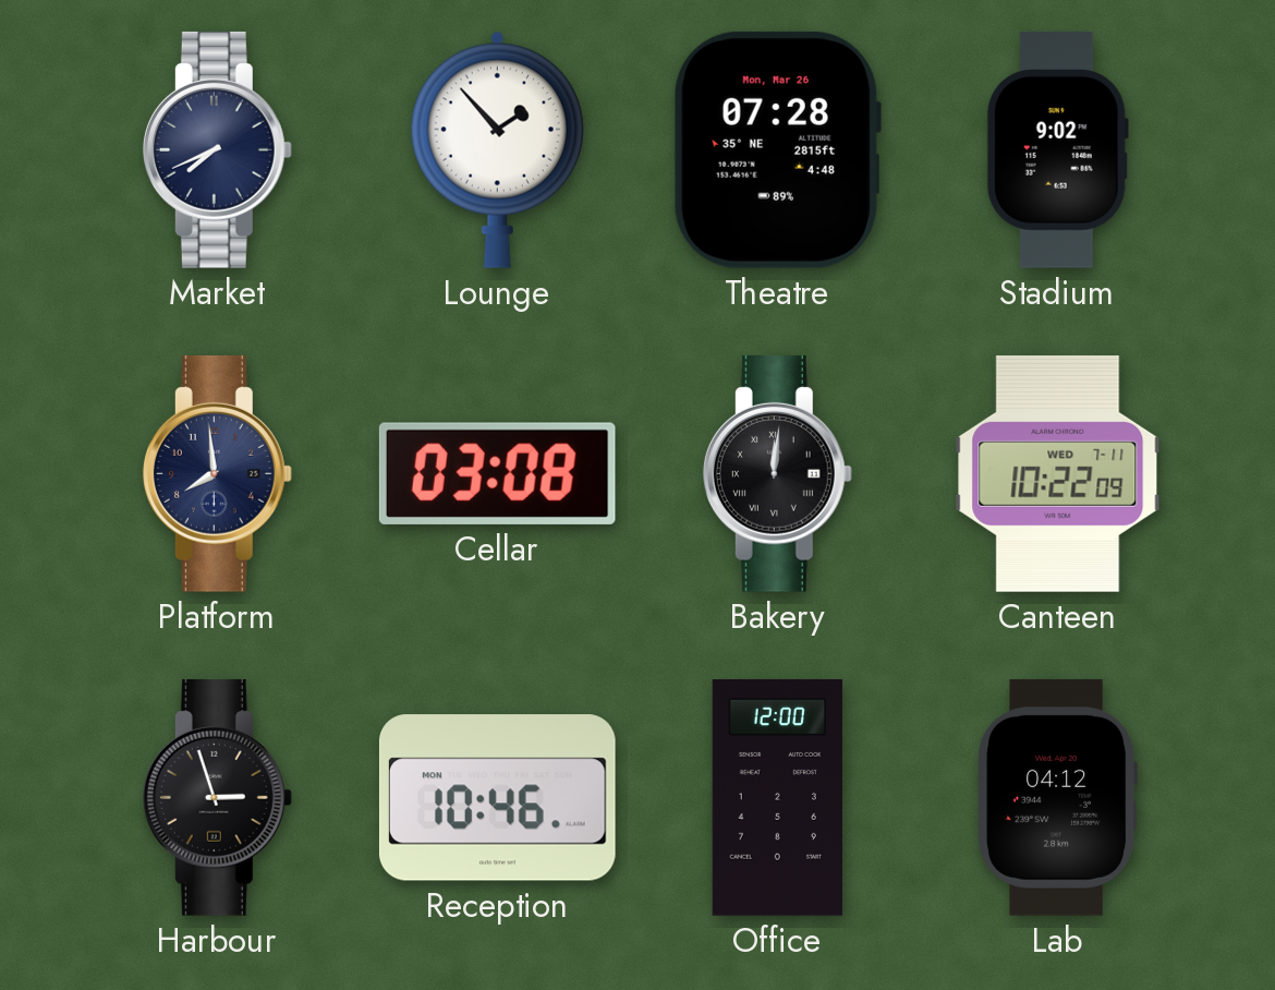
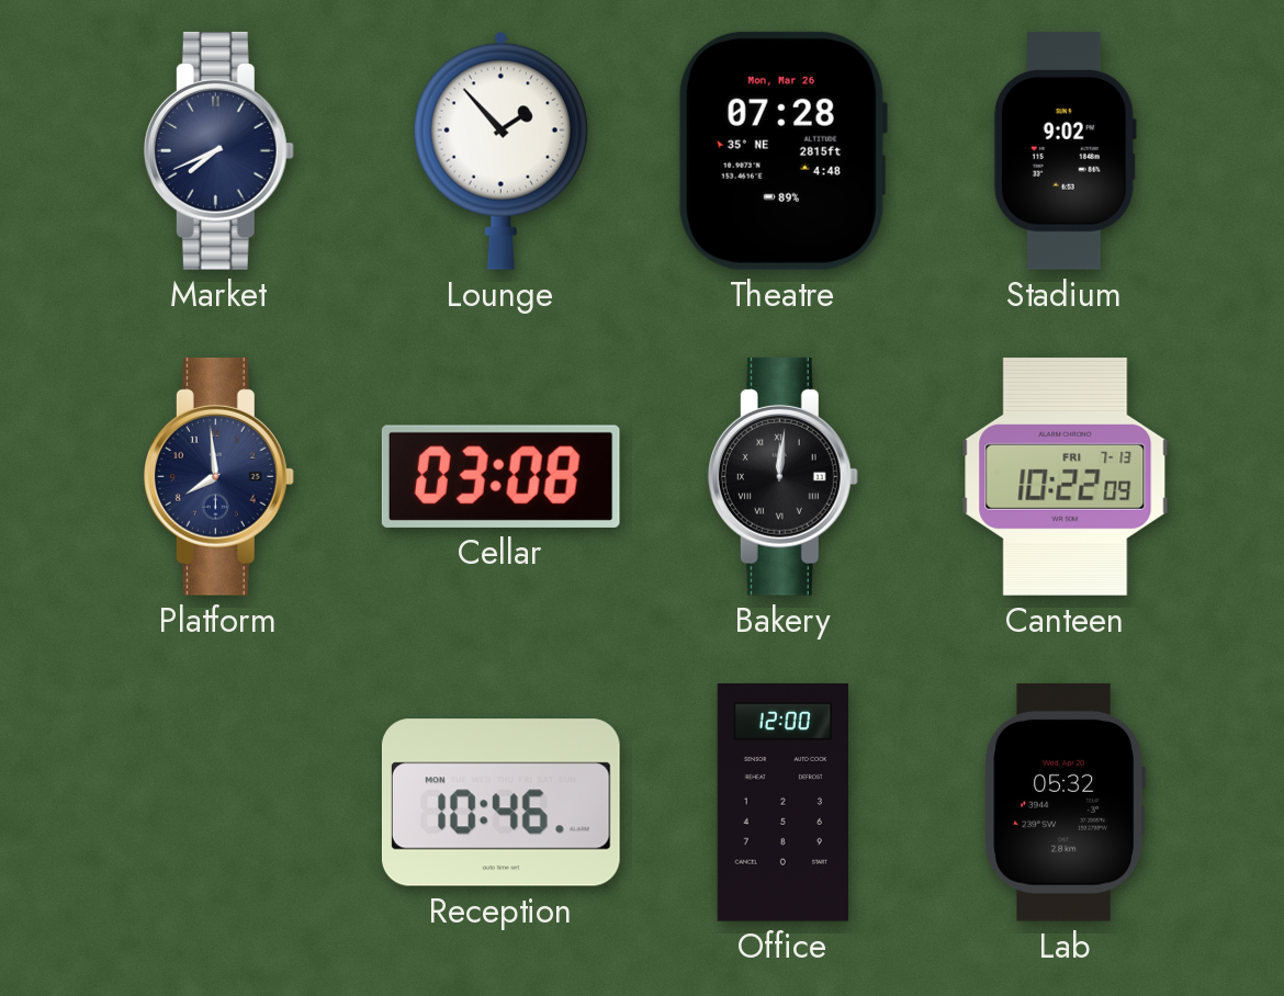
Canteen date: WED 7-11 -> FRI 7-13
Harbour: 2:57 -> none
Lab: 04:12 -> 05:32
